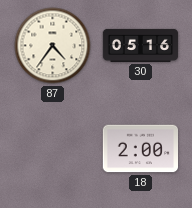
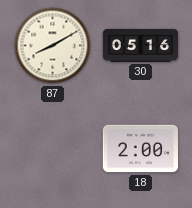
87: 4:36 -> 8:10
